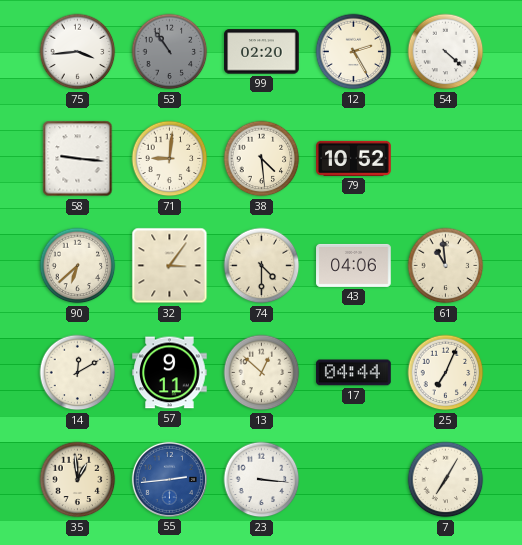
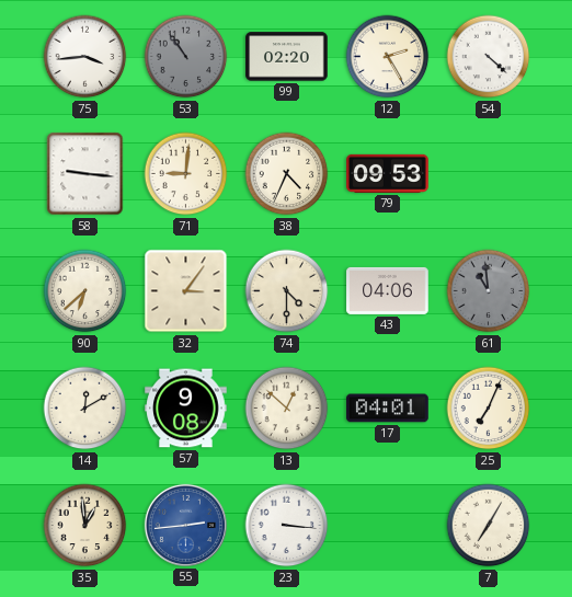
38: 4:29 -> 4:34
79: 10:52 -> 09:53
61 dial: cream -> grey
57: 9:11 -> 9:08
17: 04:44 -> 04:01
